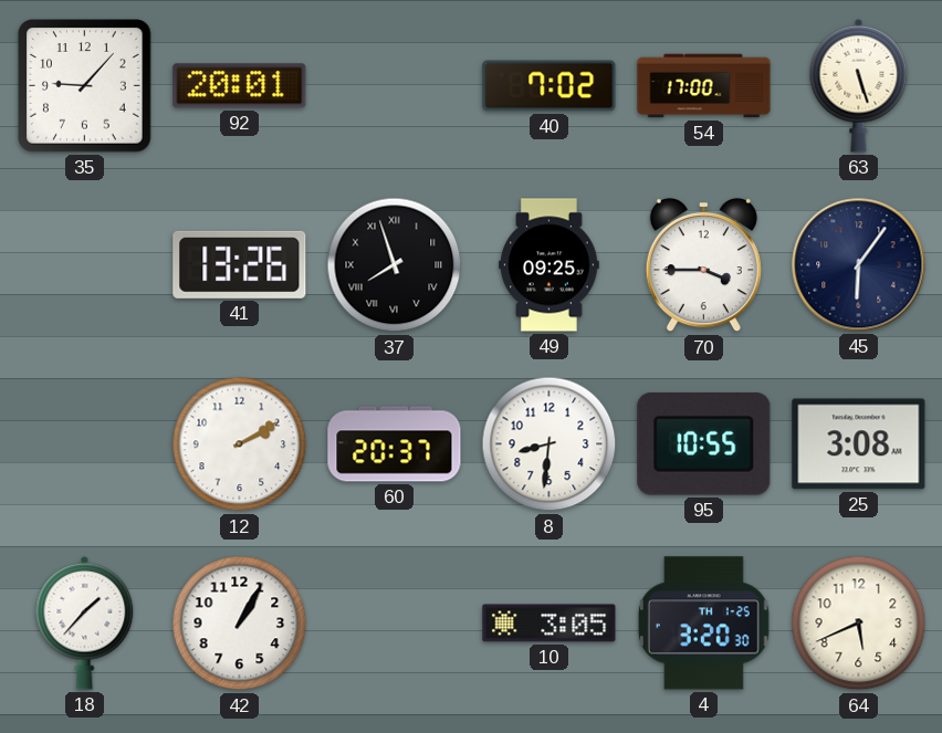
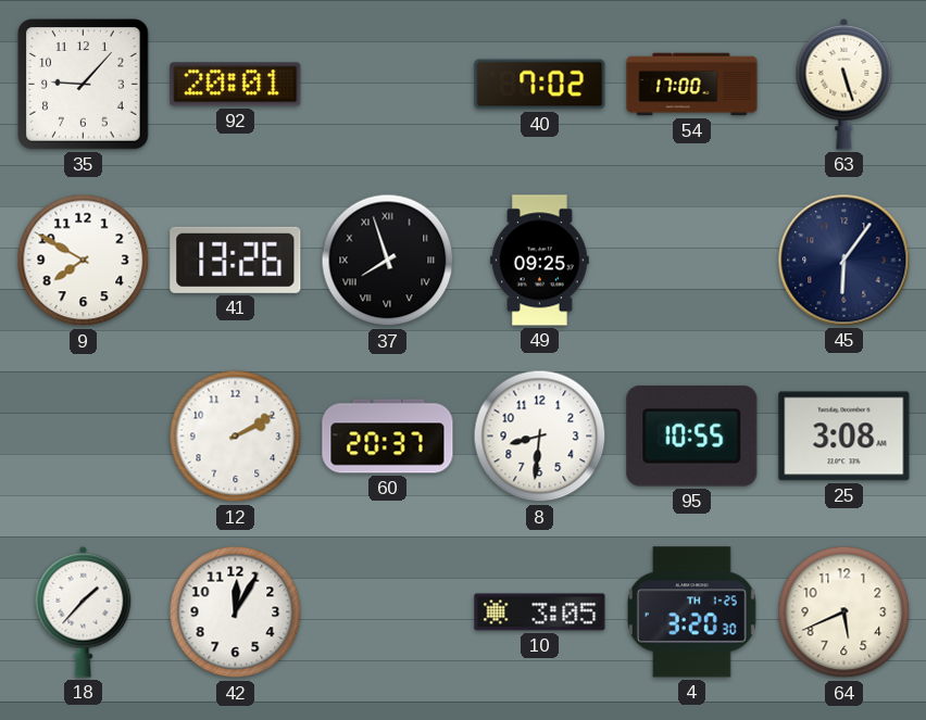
9: none -> 7:50
70: 3:45 -> none
42: 1:05 -> 12:05
